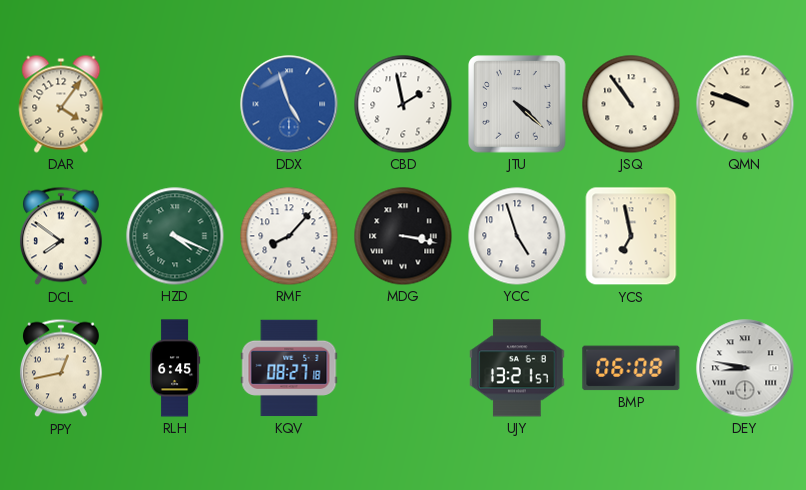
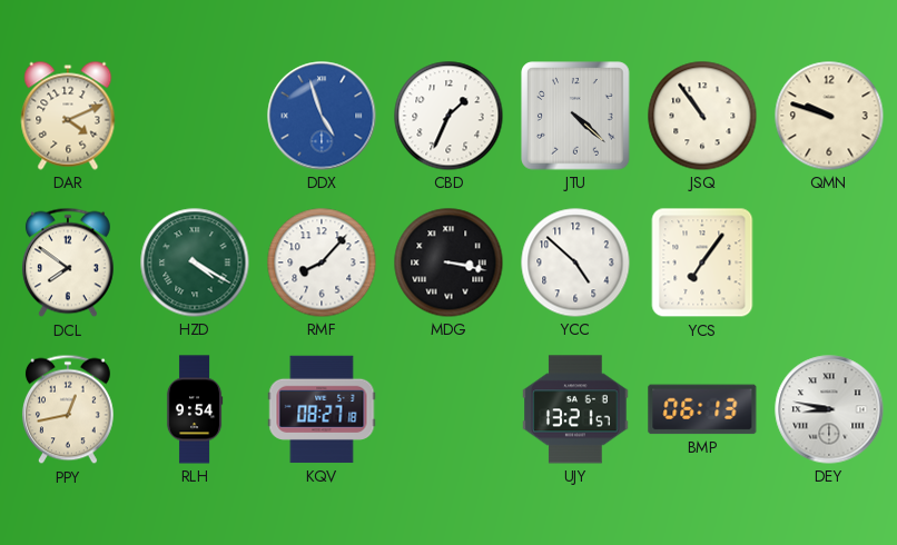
DAR: 4:06 -> 4:11
CBD: 1:58 -> 1:34
HZD: 4:19 -> 4:20
YCC: 4:57 -> 4:52
YCS: 6:58 -> 7:06
RLH: 6:45 -> 9:54
BMP: 06:08 -> 06:13
